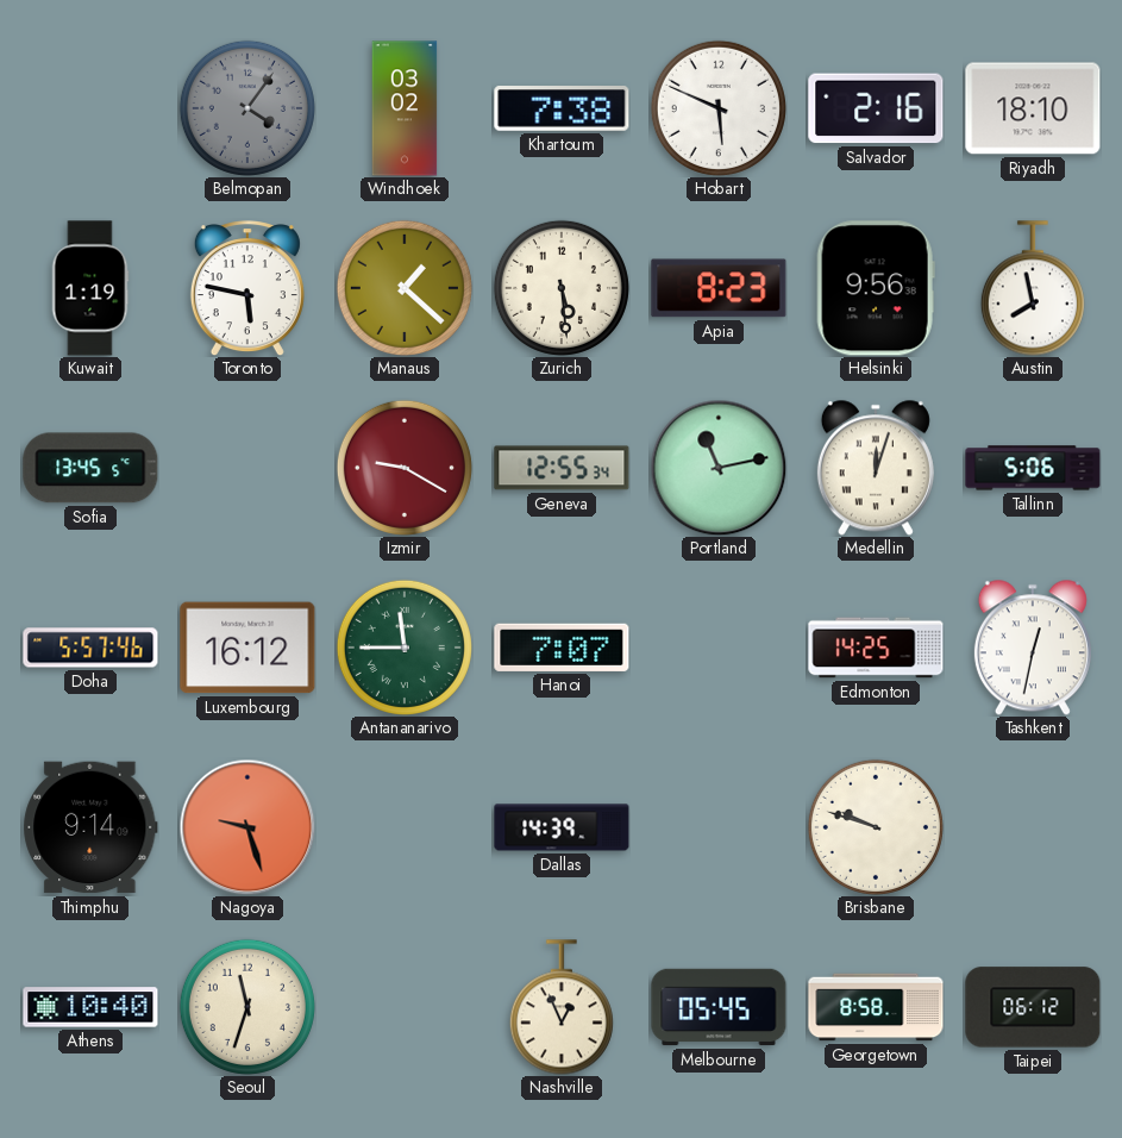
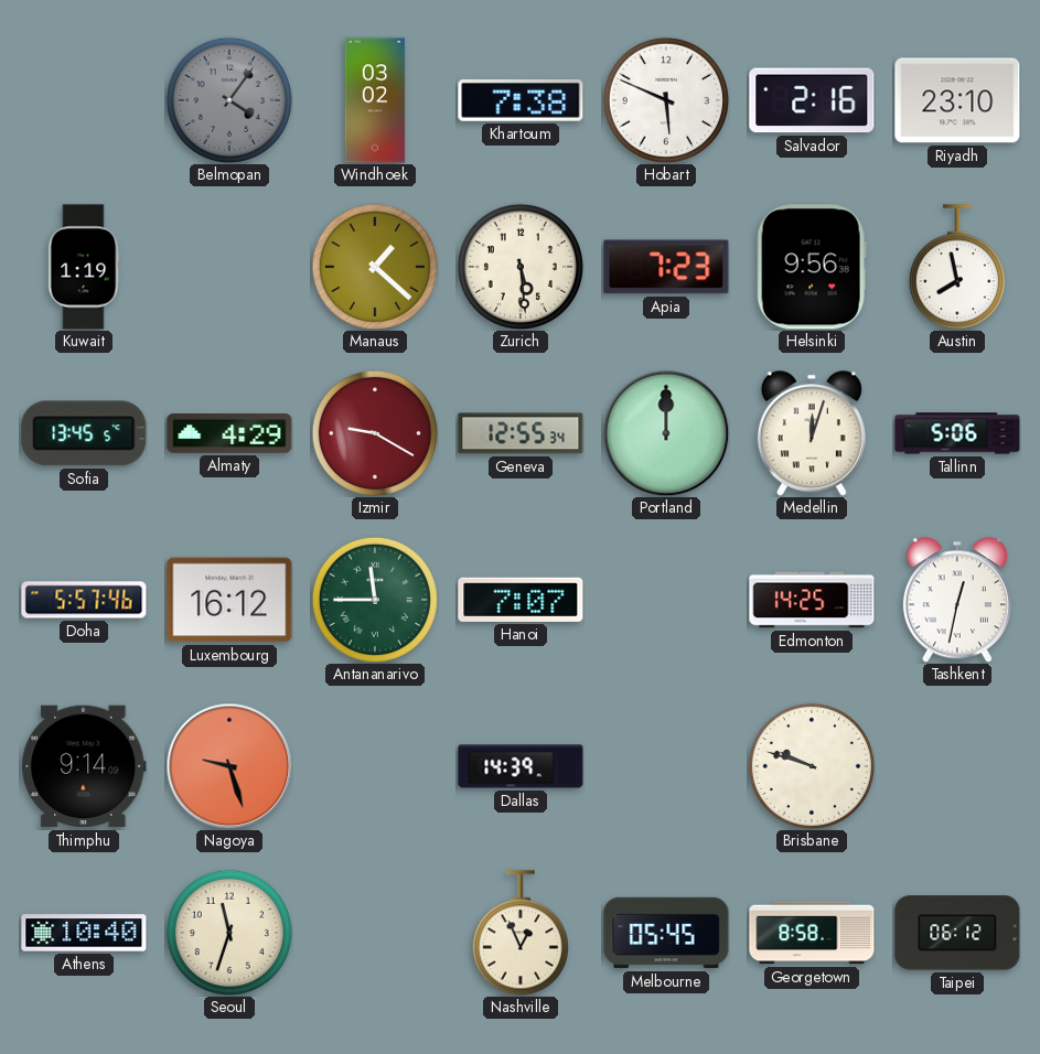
Riyadh: 18:10 -> 23:10
Toronto: 5:47 -> none
Apia: 8:23 -> 7:23
Almaty: none -> 4:29
Portland: 11:13 -> 12:00
